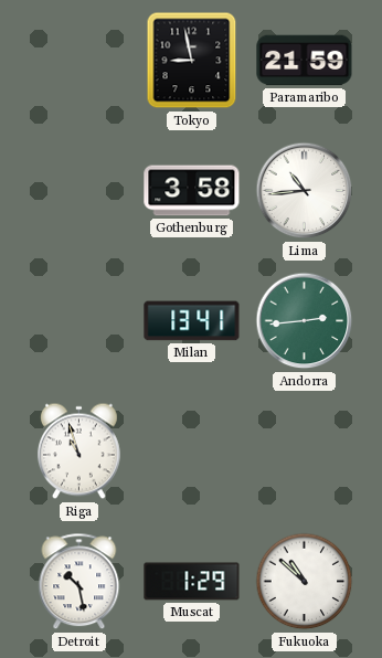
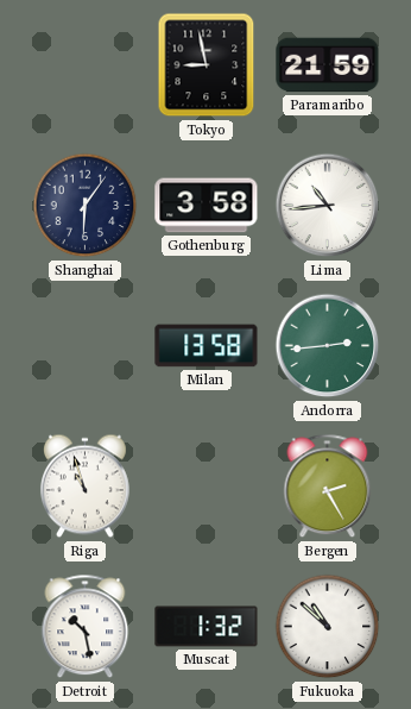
Shanghai: none -> 6:06
Milan: 13:41 -> 13:58
Bergen: none -> 2:25
Muscat: 1:29 -> 1:32
